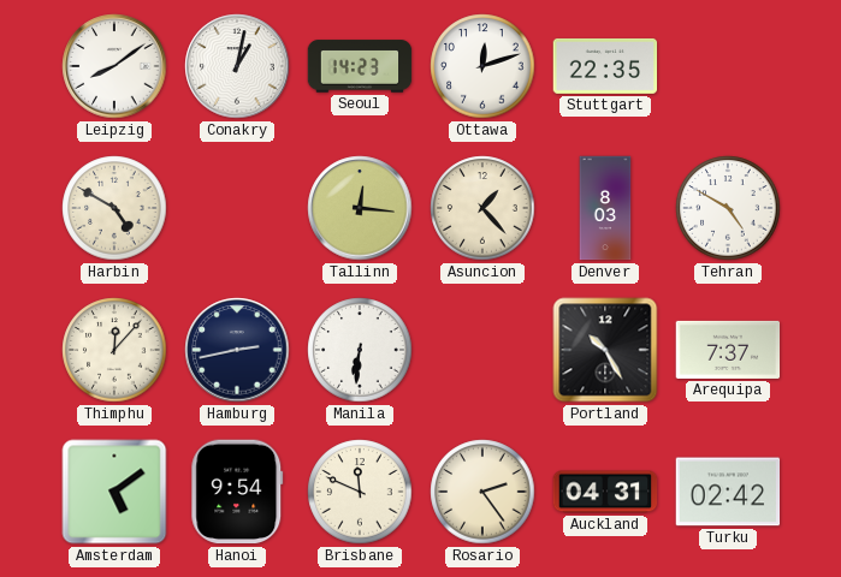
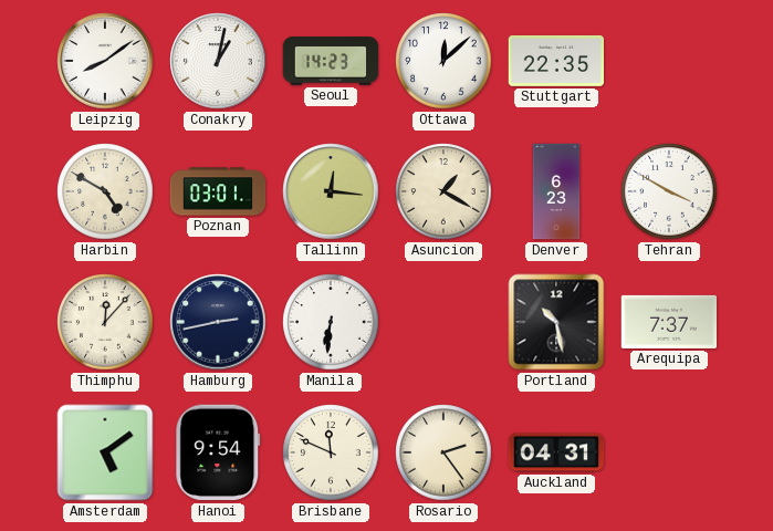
Ottawa: 12:12 -> 12:08
Poznan: none -> 03:01
Asuncion: 1:23 -> 1:20
Denver: 8:03 -> 6:23
Tehran: 4:50 -> 3:50
Portland: 10:25 -> 10:28
Turku: 02:42 -> none
